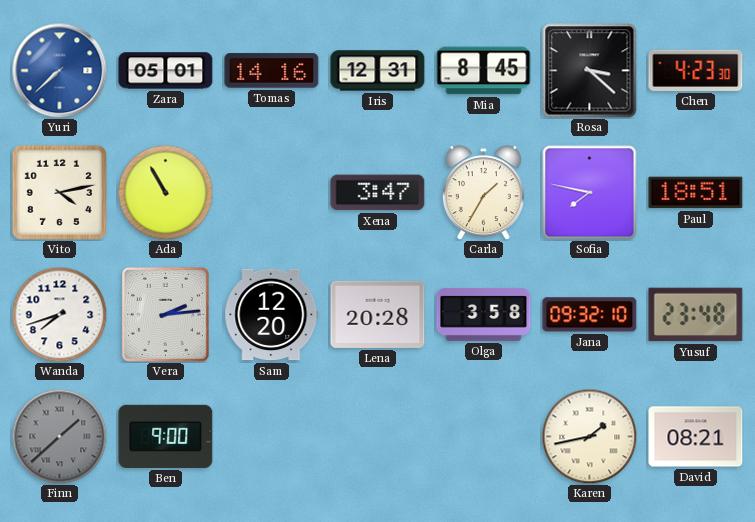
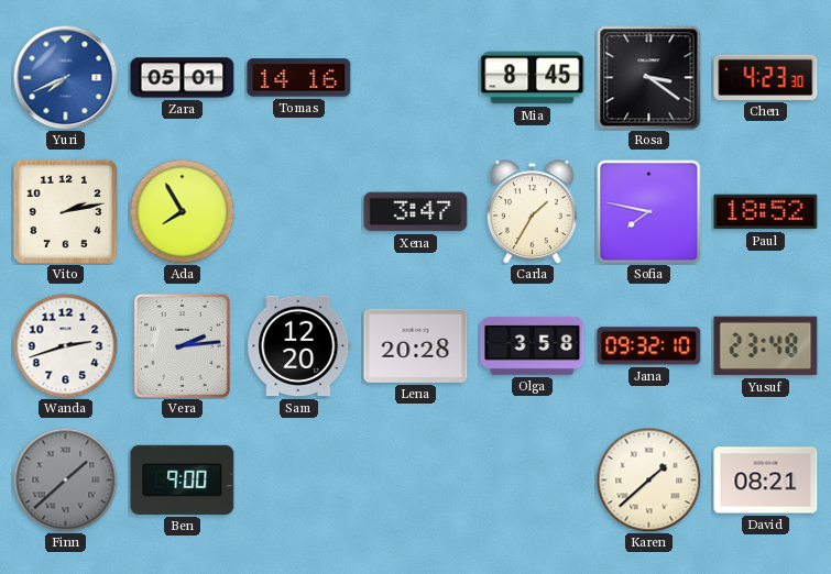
Yuri: 7:38 -> 7:41
Iris: 12:31 -> none
Rosa: 3:22 -> 3:21
Vito: 4:13 -> 2:13
Ada: 10:55 -> 7:55
Paul: 18:51 -> 18:52
Wanda: 7:42 -> 2:42
Karen: 1:43 -> 1:38
